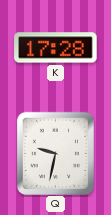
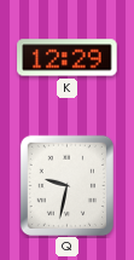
K: 17:28 -> 12:29
